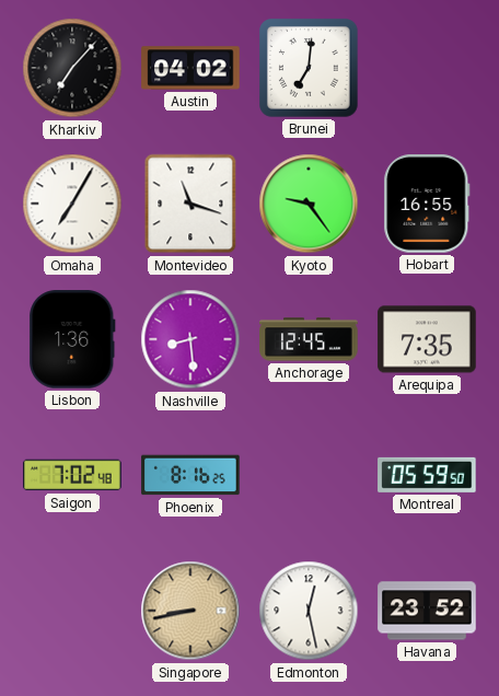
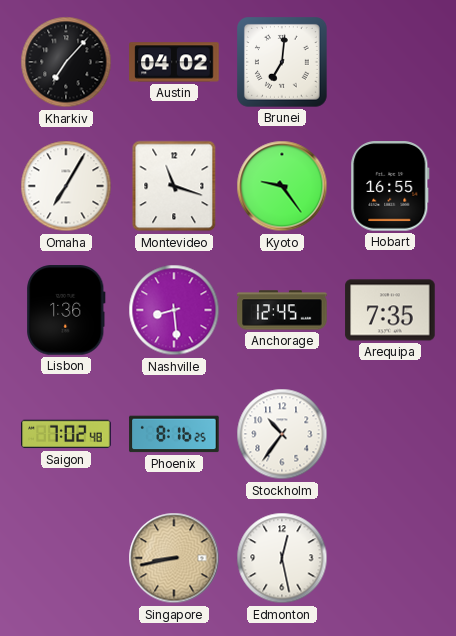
Stockholm: none -> 10:36
Montreal: 05:59 -> none
Havana: 23:52 -> none
